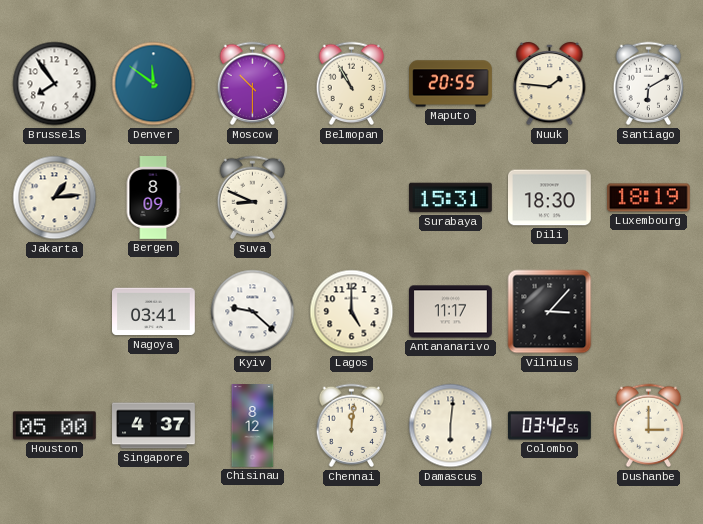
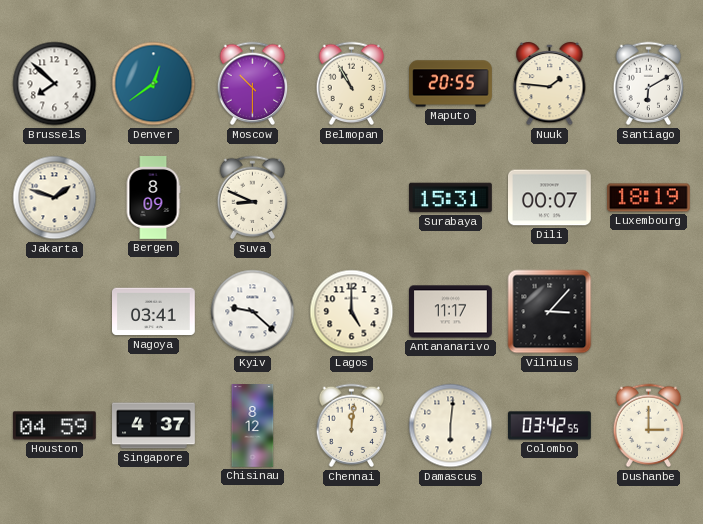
Brussels: 7:54 -> 7:52
Denver: 11:51 -> 12:39
Jakarta: 1:14 -> 1:48
Dili: 18:30 -> 00:07
Houston: 05:00 -> 04:59
